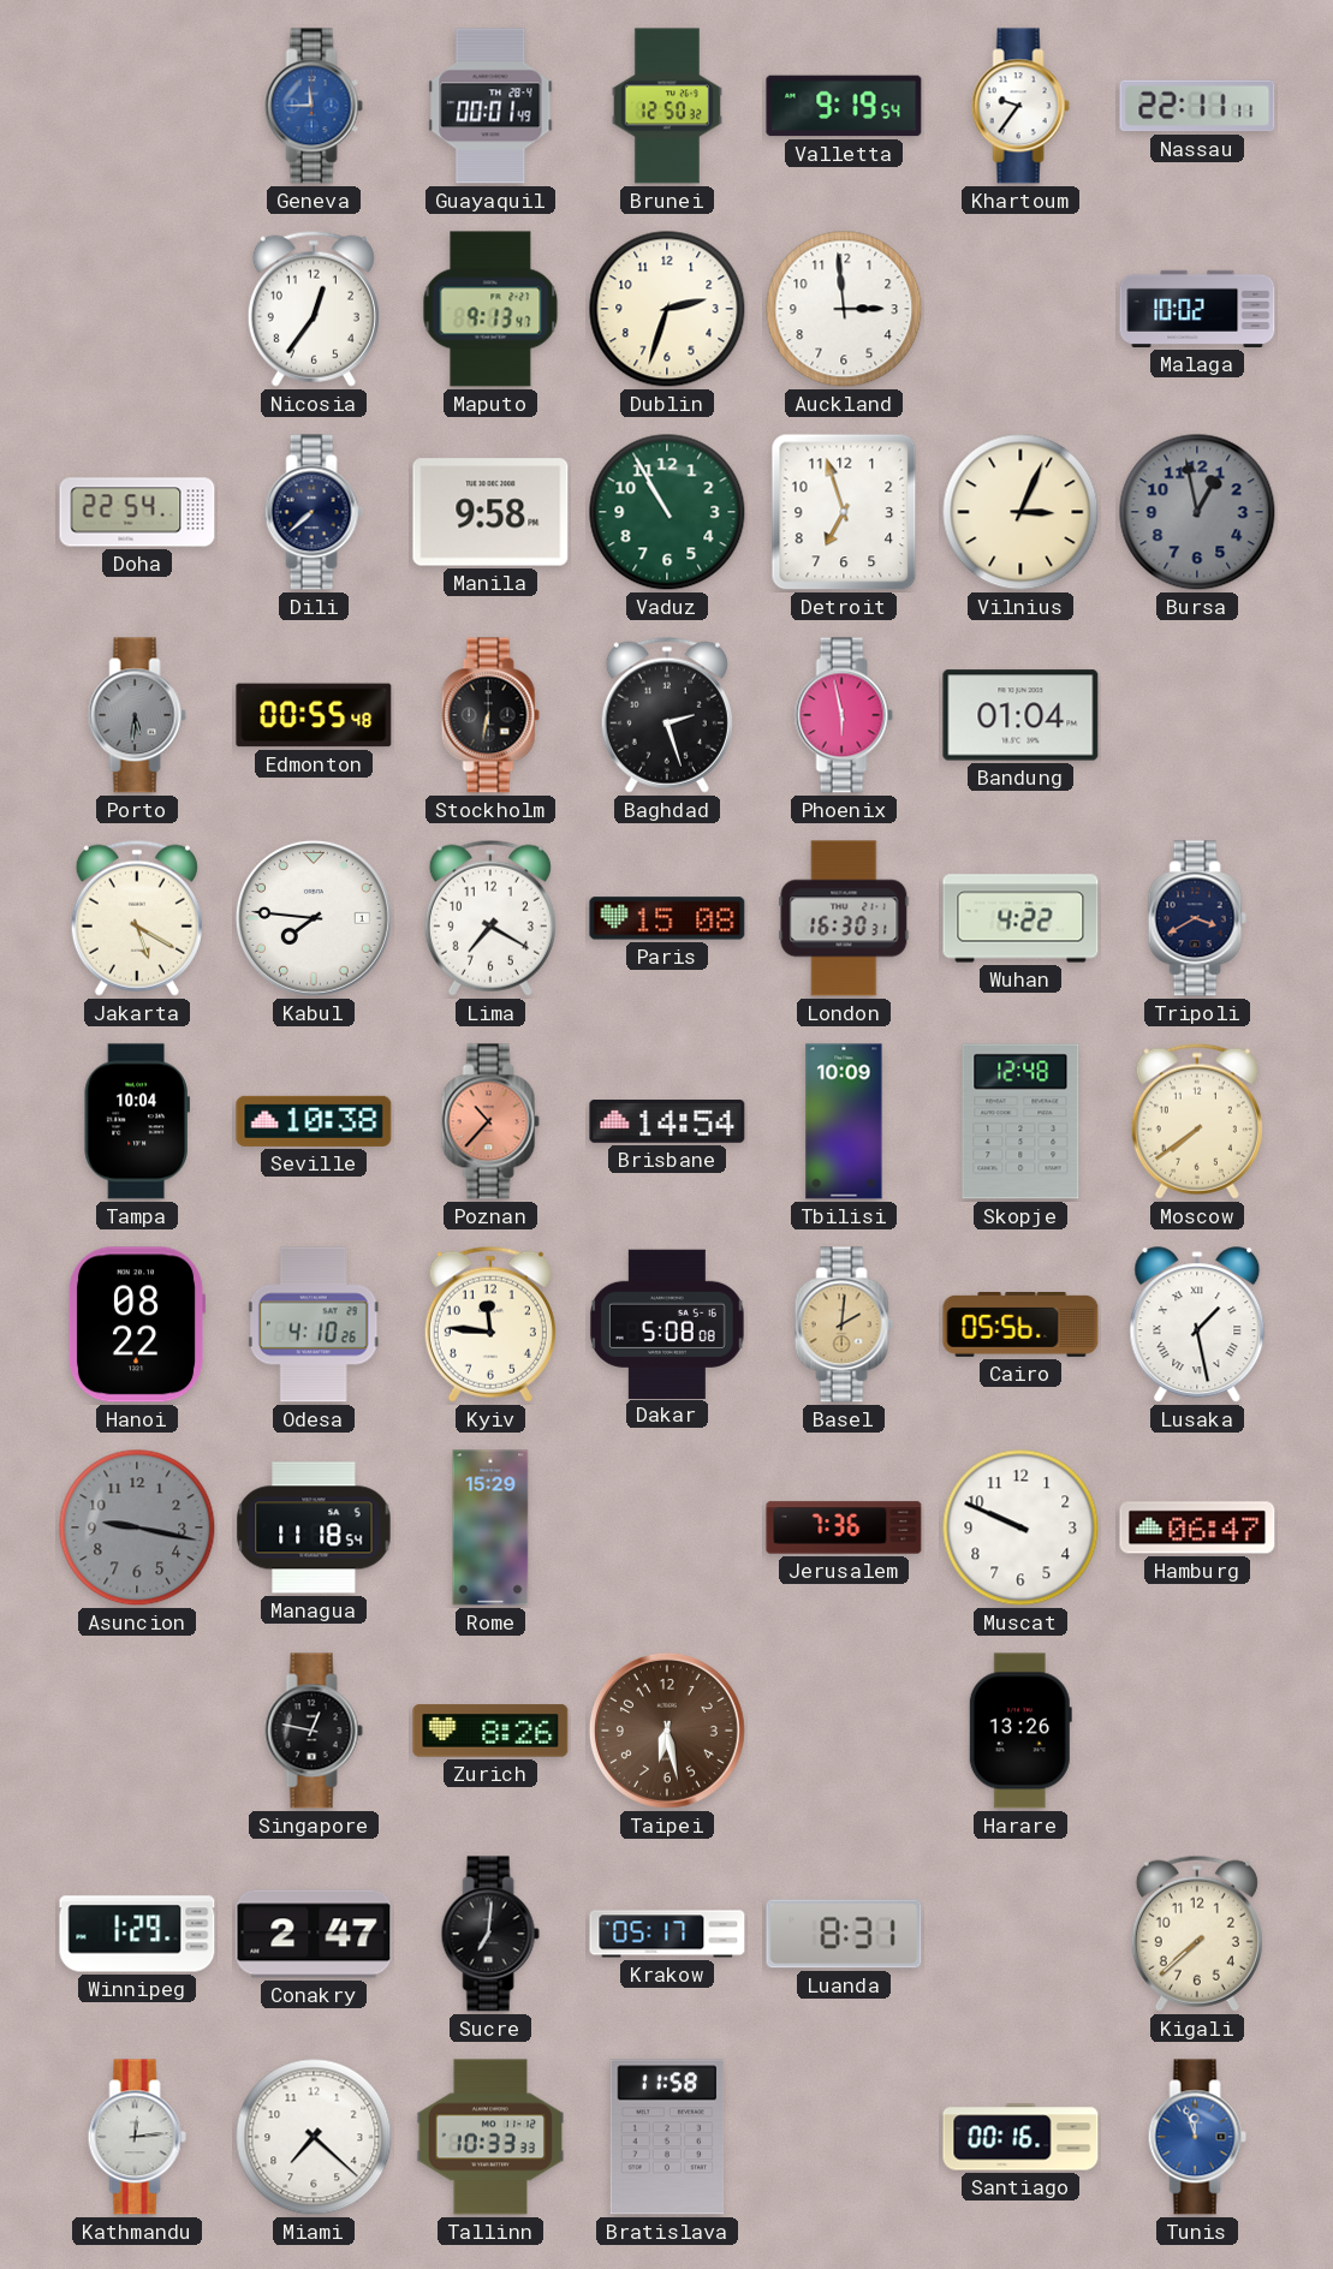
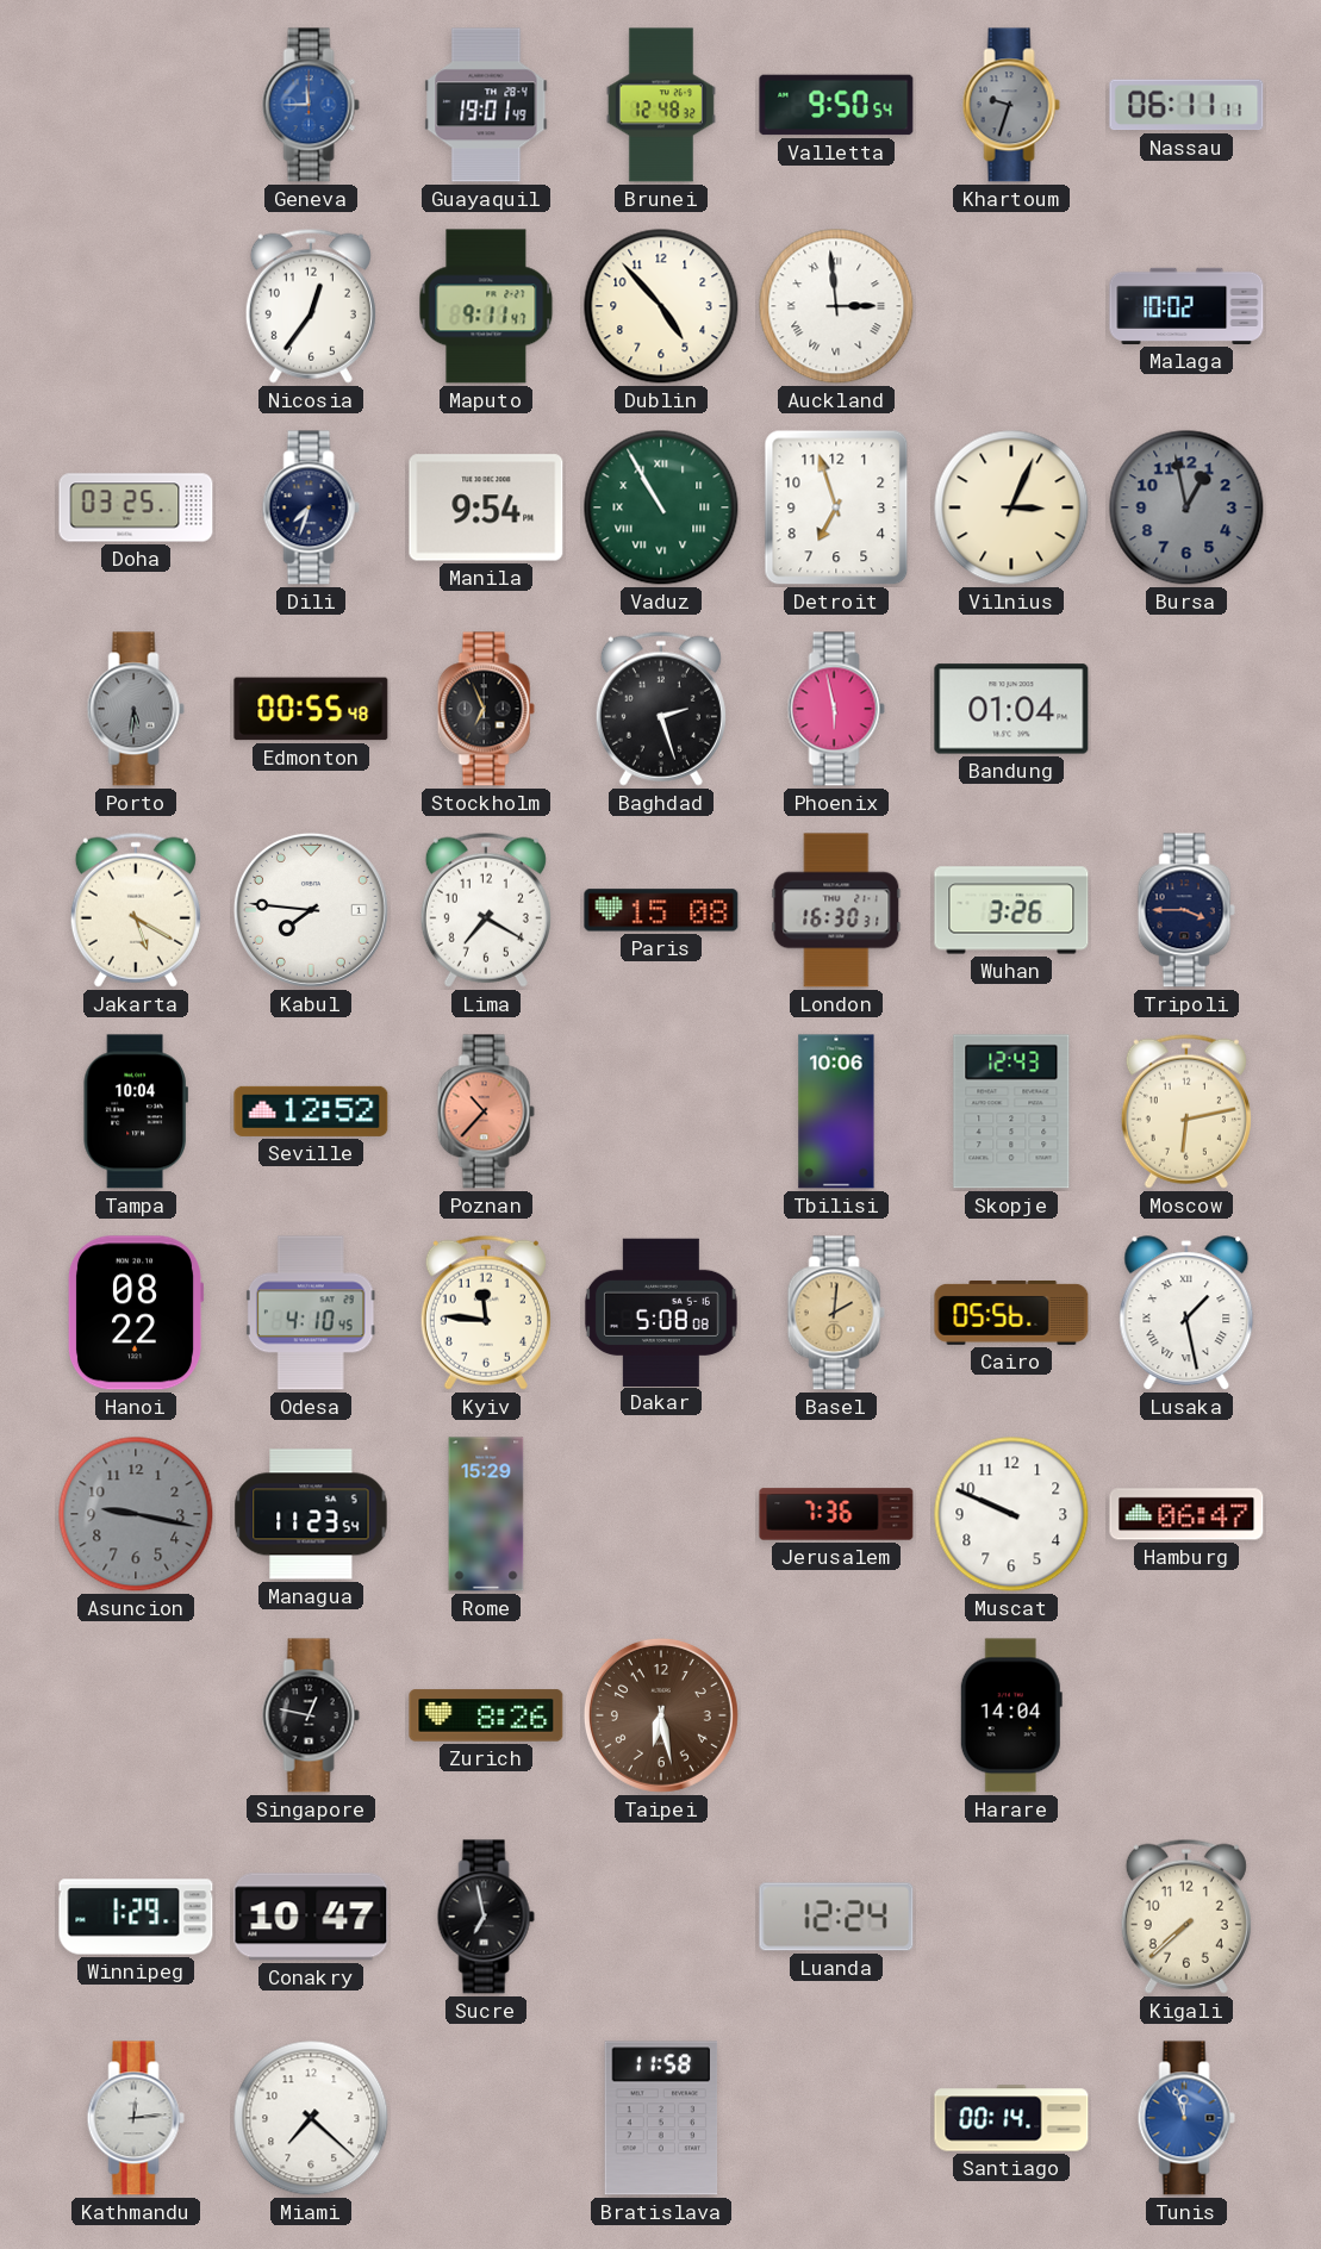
Guayaquil: 00:01 -> 19:01
Brunei: 12:50 -> 12:48
Valletta: 9:19 -> 9:50
Khartoum: 9:36 -> 9:33
Khartoum dial: white -> grey
Nassau: 22:11 -> 06:11
Maputo: 9:13 -> 9:11
Dublin: 2:33 -> 4:53
Auckland numerals: Arabic -> Roman
Doha: 22:54 -> 03:25
Dili: 7:38 -> 7:33
Manila: 9:58 -> 9:54
Vaduz numerals: Arabic -> Roman
Stockholm: 6:32 -> 6:56
Wuhan: 4:22 -> 3:26
Tripoli: 3:40 -> 3:45
Seville: 10:38 -> 12:52
Brisbane: 14:54 -> none
Tbilisi: 10:09 -> 10:06
Skopje: 12:48 -> 12:43
Moscow: 7:39 -> 6:13
Odesa: 4:10:26 -> 4:10:45
Managua: 11:18 -> 11:23
Harare: 13:26 -> 14:04
Conakry: 2:47 -> 10:47
Sucre: 7:01 -> 6:58
Krakow: 05:17 -> none
Luanda: 8:31 -> 12:24
Tallinn: 10:33 -> none
Santiago: 00:16 -> 00:14
